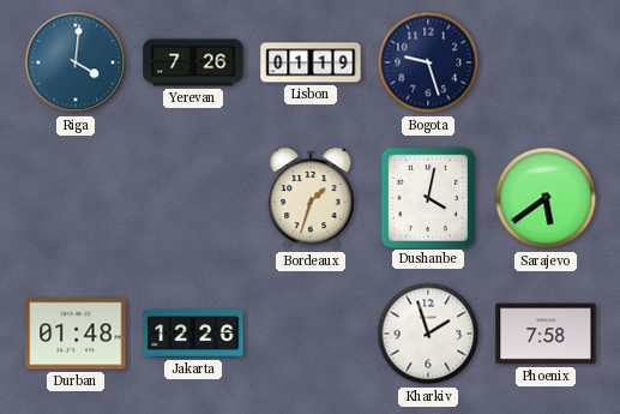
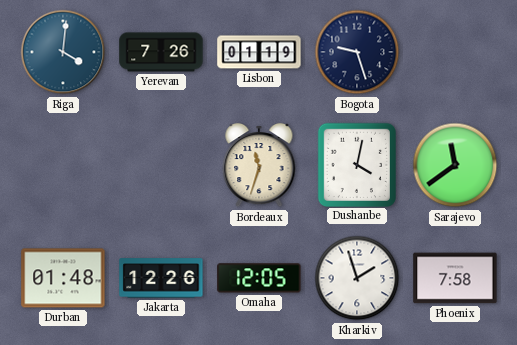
Bordeaux: 1:33 -> 11:33
Sarajevo: 5:39 -> 11:39
Omaha: none -> 12:05
